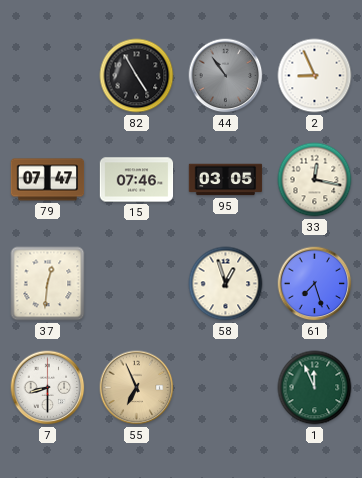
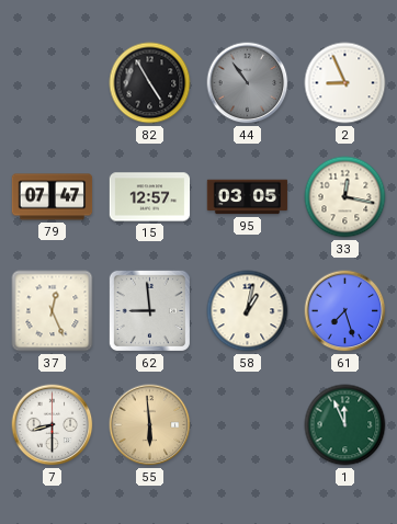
15: 07:46 -> 12:57
37: 12:31 -> 12:26
62: none -> 8:59
58: 12:57 -> 1:02
55: 6:56 -> 5:59
